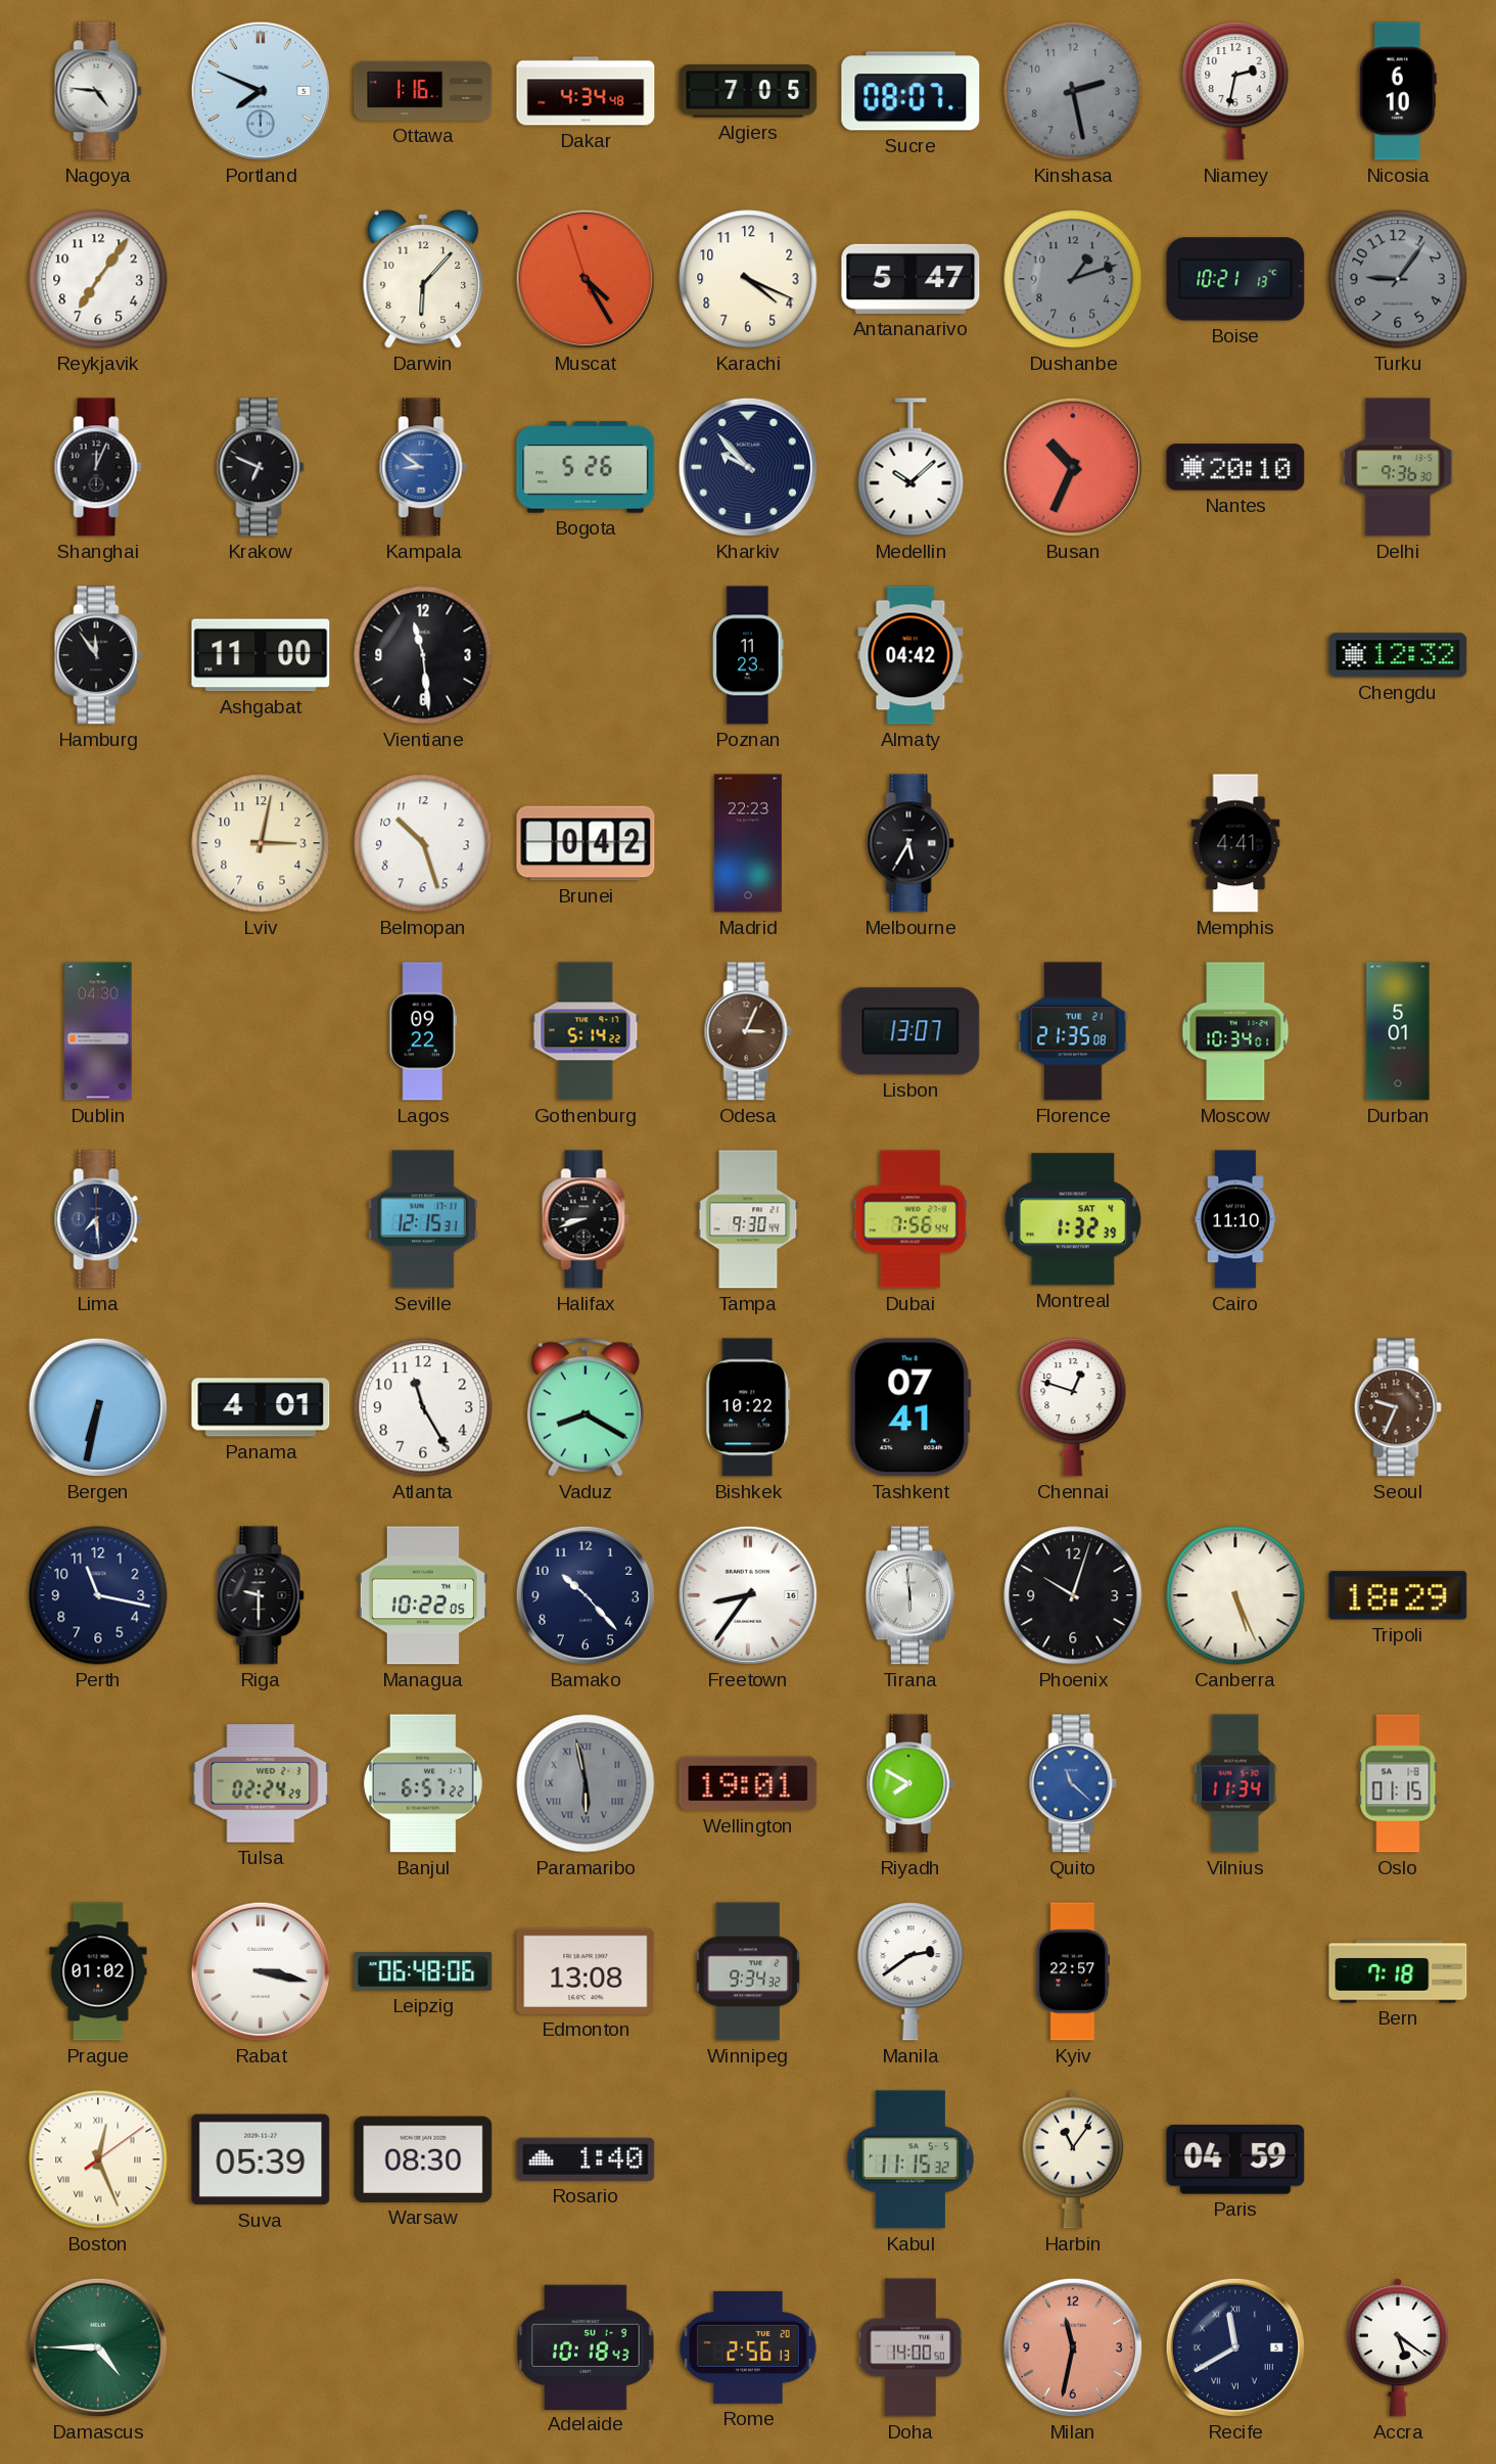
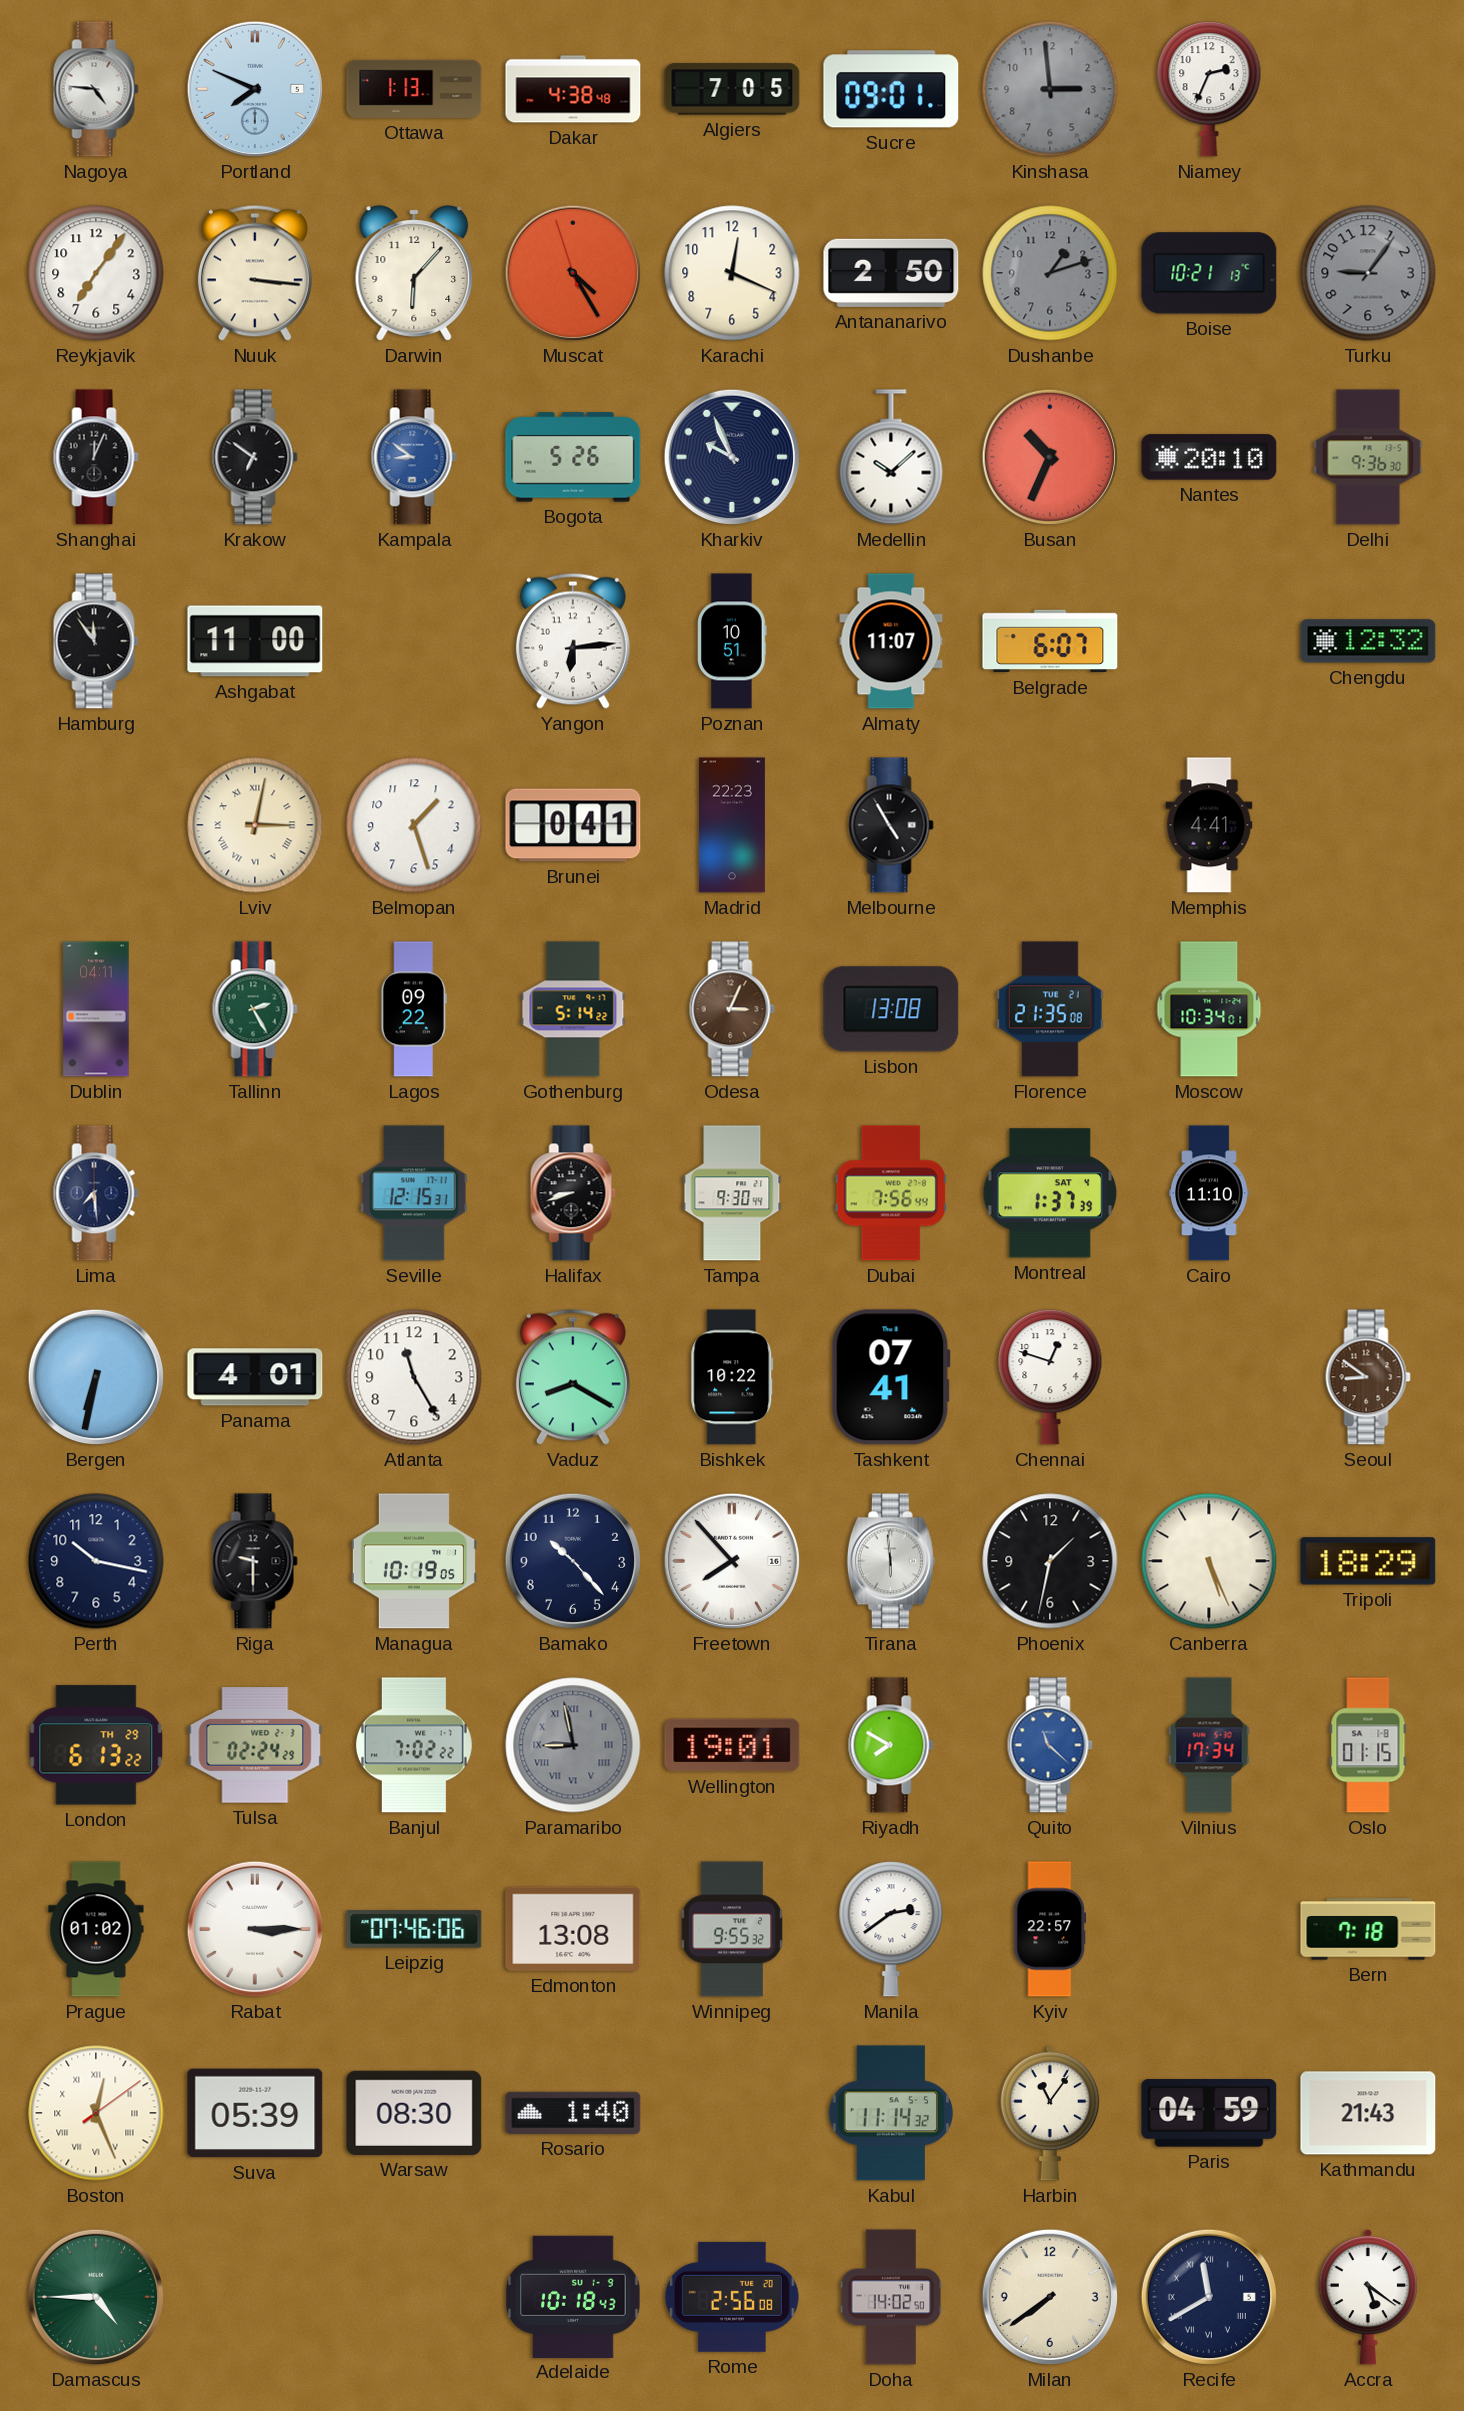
Ottawa: 1:16 -> 1:13
Dakar: 4:34 -> 4:38
Sucre: 08:07 -> 09:01
Kinshasa: 2:28 -> 2:59
Niamey: 2:32 -> 2:34
Nicosia: 6:10 -> none
Nuuk: none -> 3:16
Karachi: 4:19 -> 12:19
Antananarivo: 5:47 -> 2:50
Krakow: 6:49 -> 6:51
Kharkiv: 9:53 -> 9:56
Vientiane: 11:29 -> none
Yangon: none -> 6:14
Poznan: 11:23 -> 10:51
Almaty: 04:42 -> 11:07
Belgrade: none -> 6:07
Lviv numerals: Arabic -> Roman
Belmopan: 10:27 -> 1:27
Brunei: 0:42 -> 0:41
Melbourne: 5:35 -> 4:55
Dublin: 04:30 -> 04:11
Tallinn: none -> 2:25
Lisbon: 13:07 -> 13:08
Durban: 5:01 -> none
Montreal: 1:32 -> 1:37
Seoul: 9:34 -> 8:51
Perth: 11:17 -> 10:17
Managua: 10:22 -> 10:19
Freetown: 8:36 -> 7:53
Phoenix: 10:03 -> 1:32
London: none -> 6:13
Banjul: 6:57 -> 7:02
Paramaribo: 5:58 -> 8:58
Vilnius: 11:34 -> 17:34
Rabat: 3:17 -> 3:15
Leipzig: 06:48 -> 07:46
Winnipeg: 9:34 -> 9:55
Kabul: 11:15 -> 11:14
Kathmandu: none -> 21:43
Rome: 2:56:13 -> 2:56:08
Doha: 14:00 -> 14:02
Milan: 11:32 -> 7:39
Milan dial: salmon -> cream
